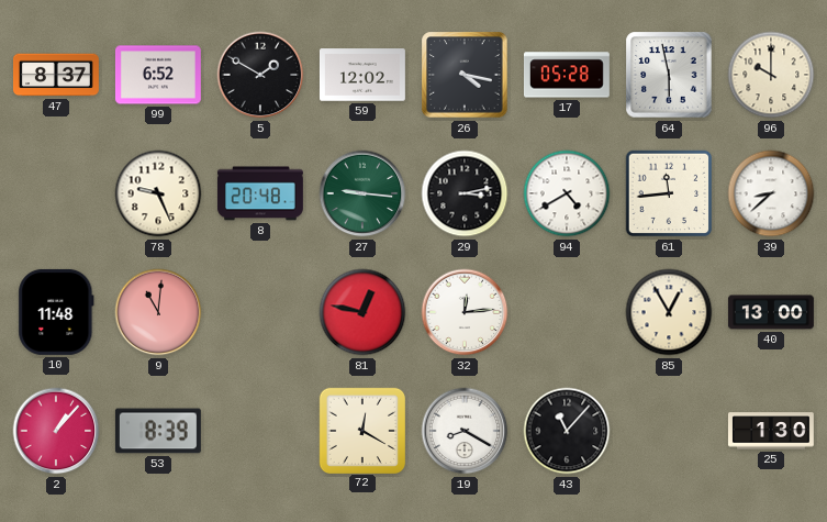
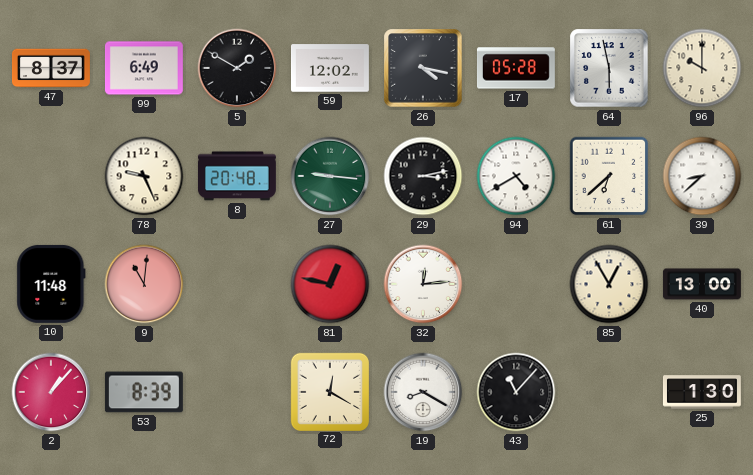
99: 6:52 -> 6:49
61: 11:44 -> 6:38
